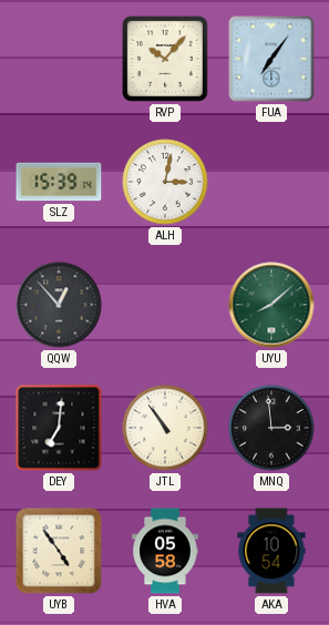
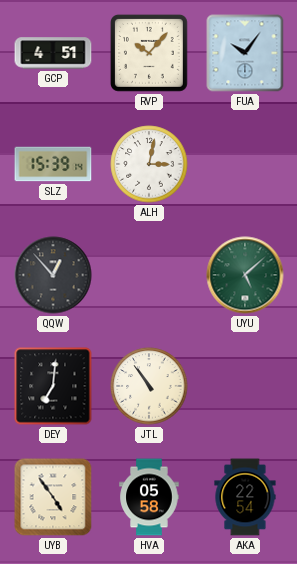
GCP: none -> 4:51
FUA: 7:06 -> 10:06
UYU: 8:08 -> 5:08
MNQ: 2:59 -> none
AKA: 10:54 -> 22:54
